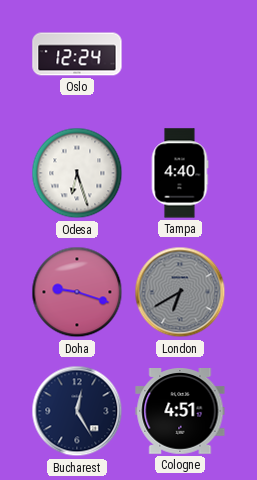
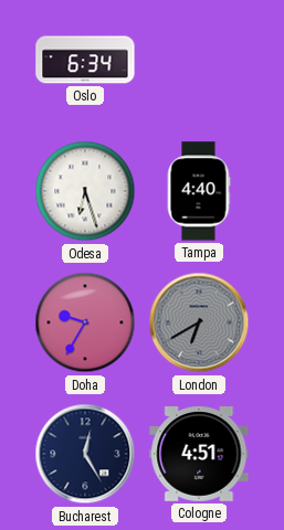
Oslo: 12:24 -> 6:34
Doha: 9:18 -> 9:35
